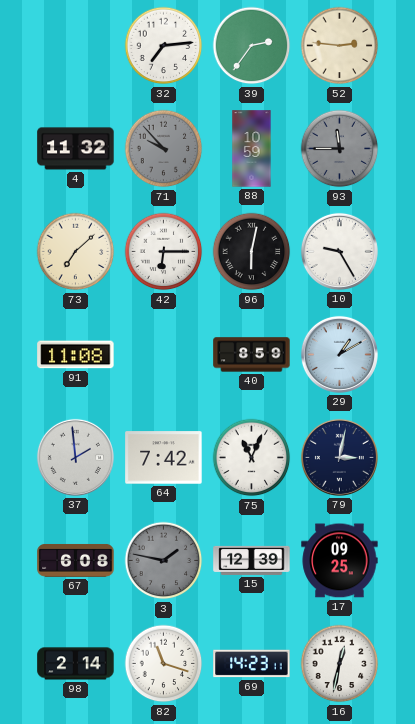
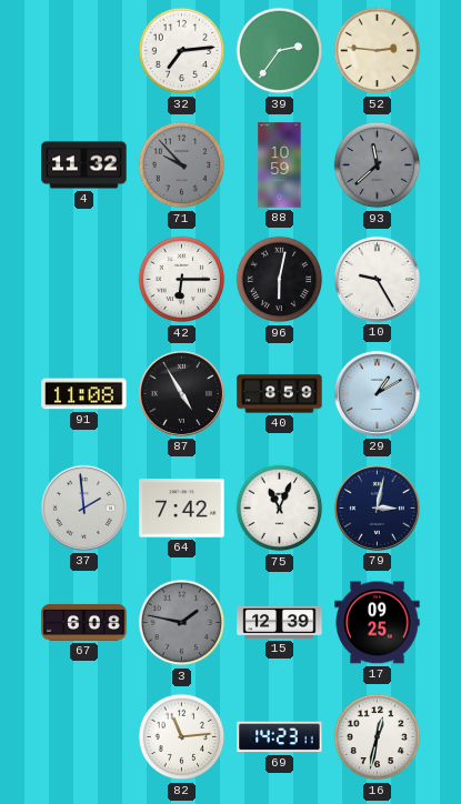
93: 11:45 -> 11:38
73: 7:08 -> none
87: none -> 4:55
98: 2:14 -> none
82: 11:18 -> 11:14
